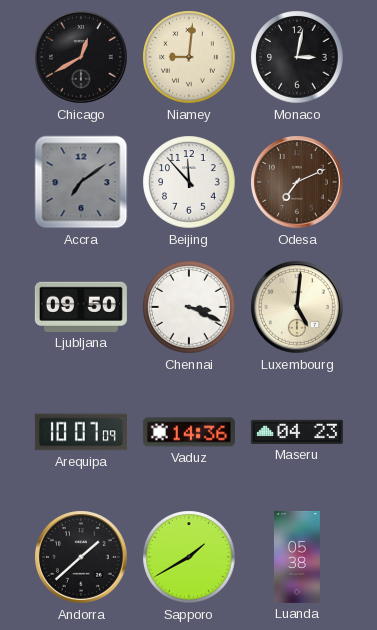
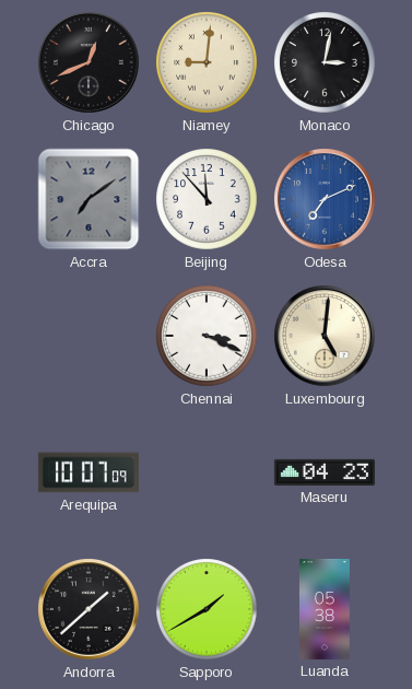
Chicago: 12:40 -> 12:41
Odesa dial: brown -> blue
Ljubljana: 09:50 -> none
Vaduz: 14:36 -> none
